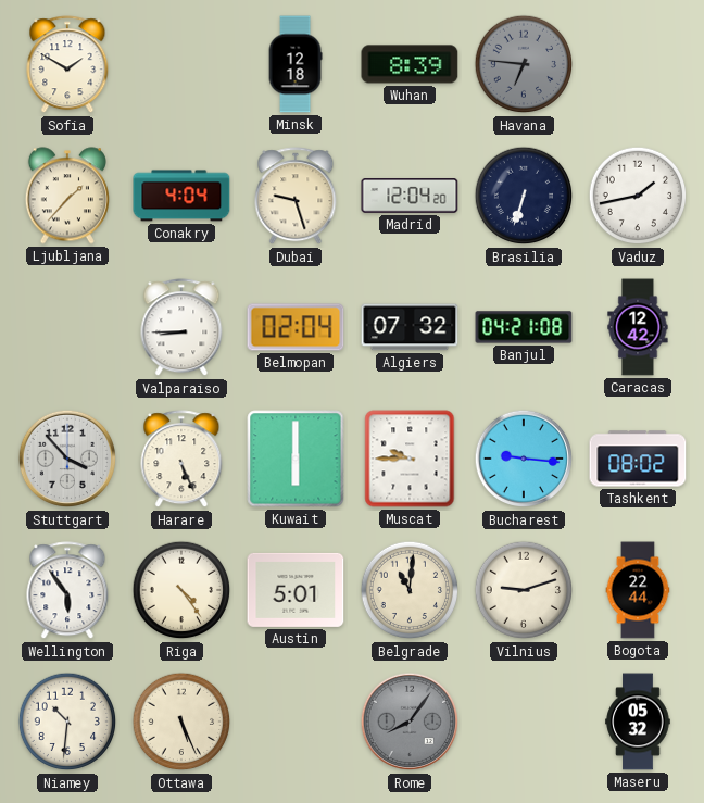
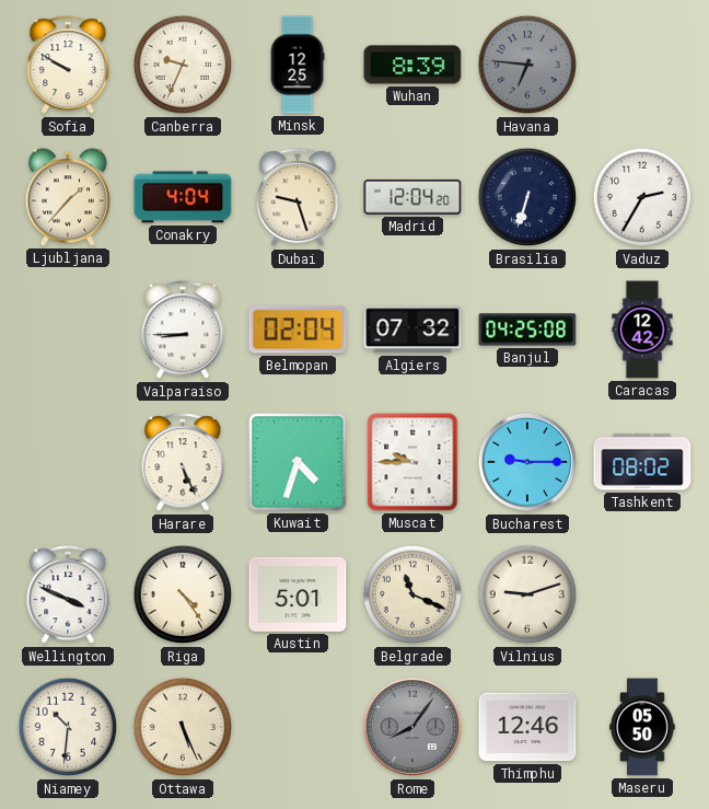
Sofia: 1:50 -> 9:50
Canberra: none -> 9:34
Minsk: 12:18 -> 12:25
Vaduz: 1:43 -> 2:35
Banjul: 04:21 -> 04:25
Stuttgart: 3:53 -> none
Kuwait: 6:00 -> 4:33
Bucharest: 9:16 -> 9:15
Wellington: 5:54 -> 3:49
Belgrade: 11:01 -> 11:19
Bogota: 22:44 -> none
Thimphu: none -> 12:46
Maseru: 05:32 -> 05:50
